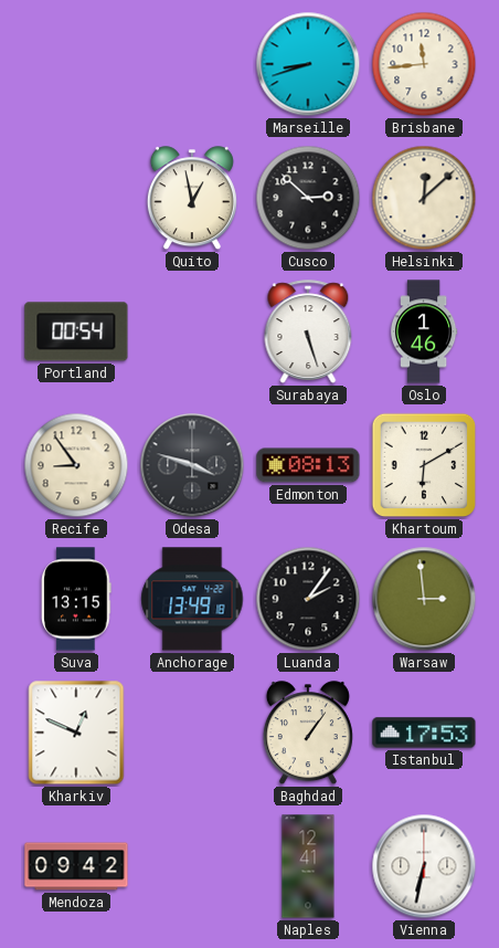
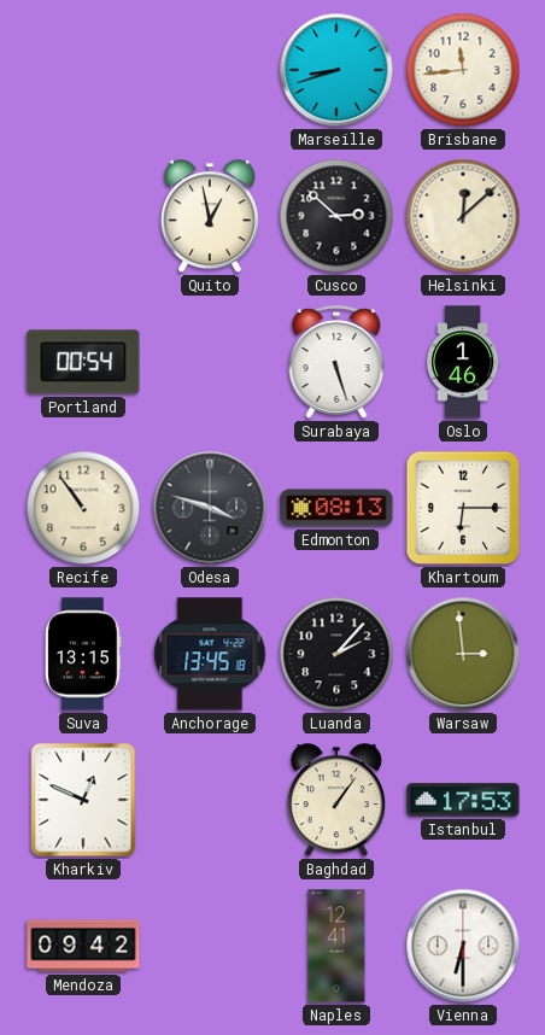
Recife: 8:54 -> 10:54
Khartoum: 6:10 -> 6:15
Anchorage: 13:49 -> 13:45
Luanda: 2:06 -> 2:07
Vienna: 6:32 -> 6:30
